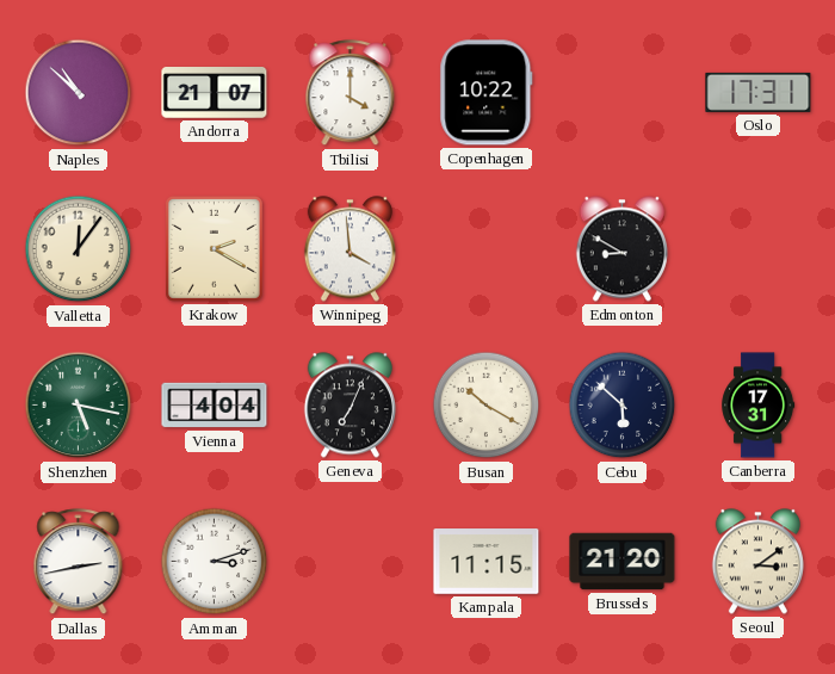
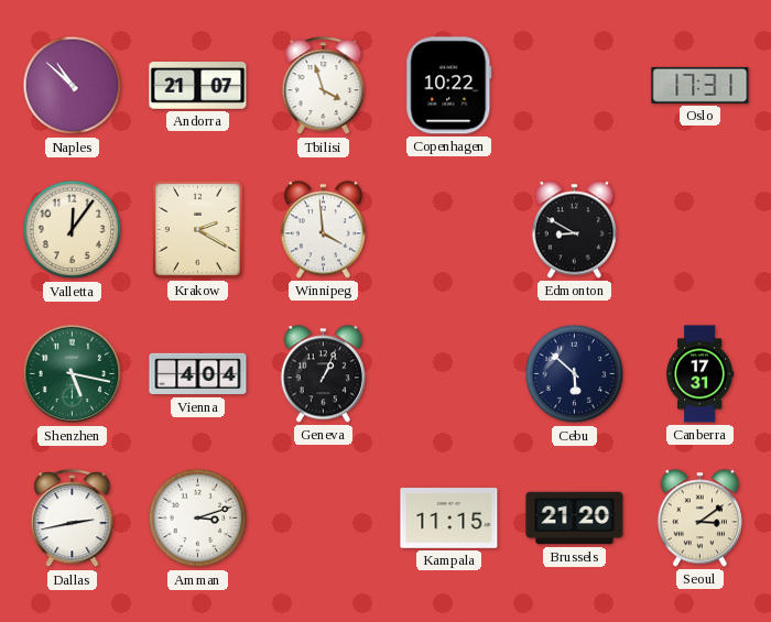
Tbilisi: 4:00 -> 3:57
Geneva: 7:04 -> 1:04
Busan: 10:20 -> none
